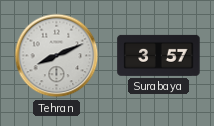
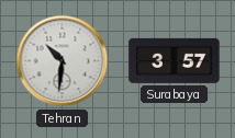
Tehran: 8:11 -> 10:31
